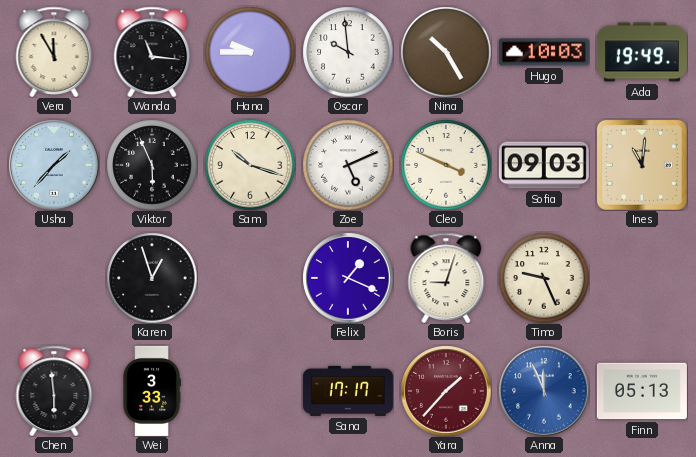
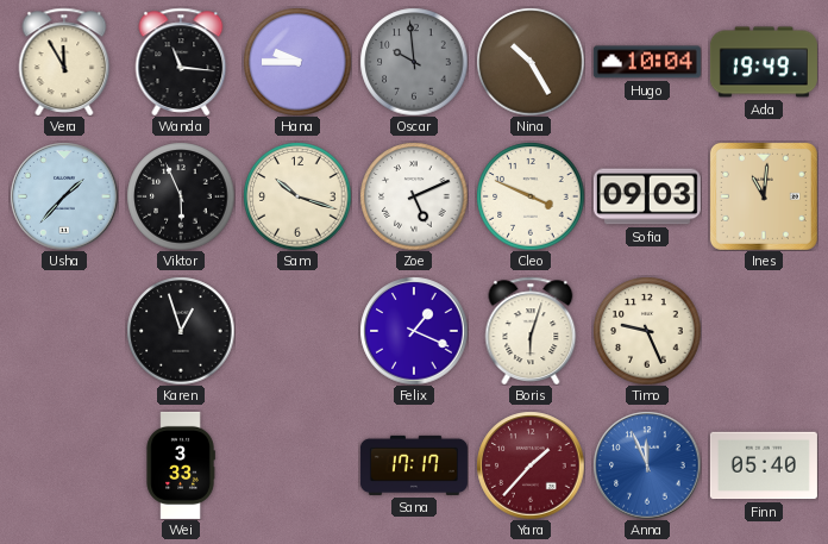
Oscar dial: white -> grey
Hugo: 10:03 -> 10:04
Boris: 9:03 -> 6:03
Chen: 5:59 -> none
Finn: 05:13 -> 05:40
